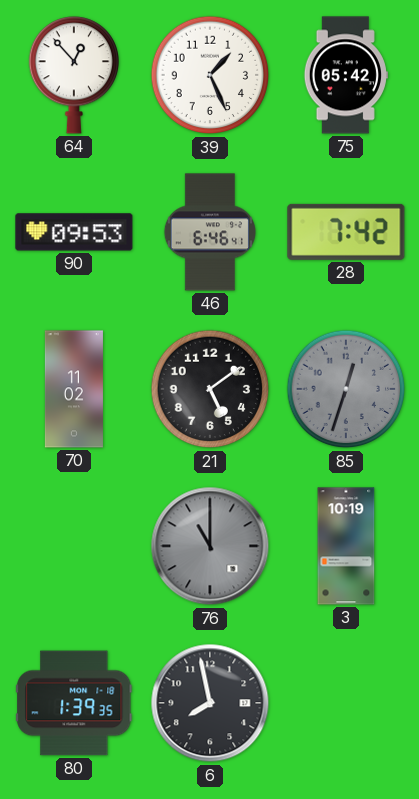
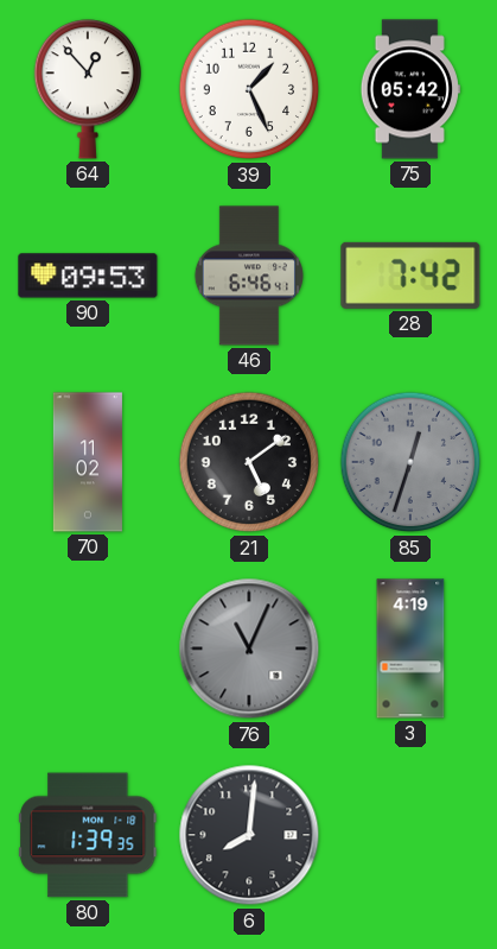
76: 11:00 -> 11:04
3: 10:19 -> 4:19
6: 7:58 -> 8:01
